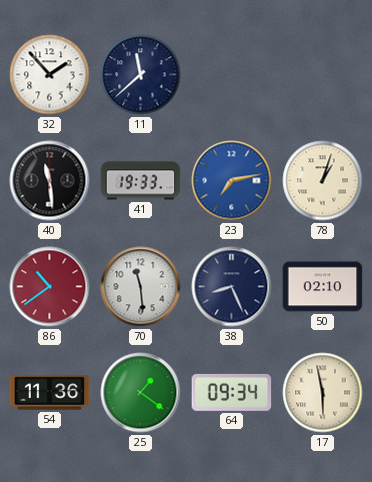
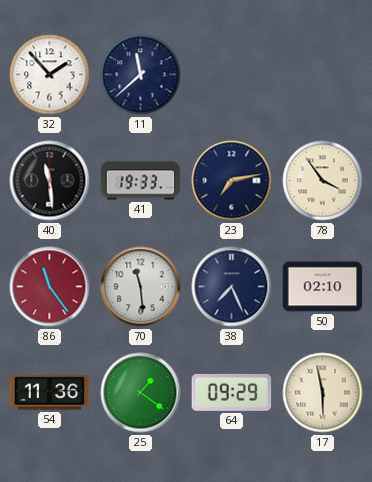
23 dial: blue -> navy
78: 1:03 -> 3:54
86: 10:39 -> 11:24
38: 8:26 -> 7:26
64: 09:34 -> 09:29
